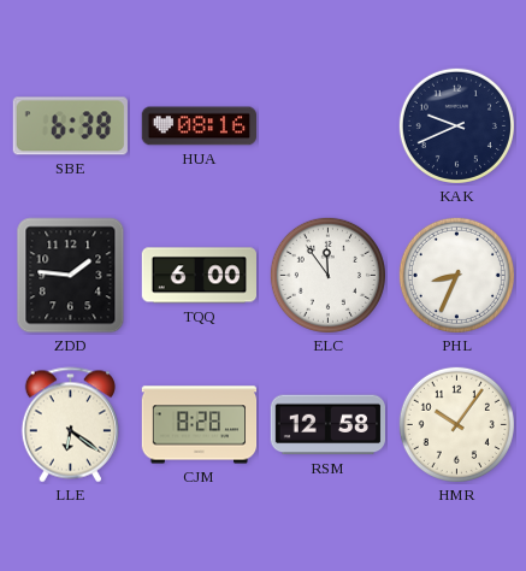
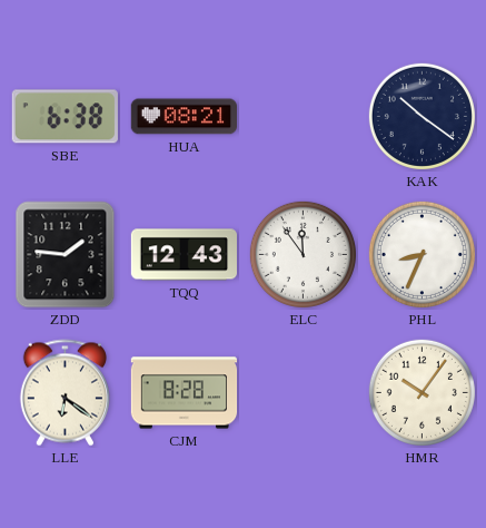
HUA: 08:16 -> 08:21
KAK: 9:41 -> 10:21
TQQ: 6:00 -> 12:43
RSM: 12:58 -> none
